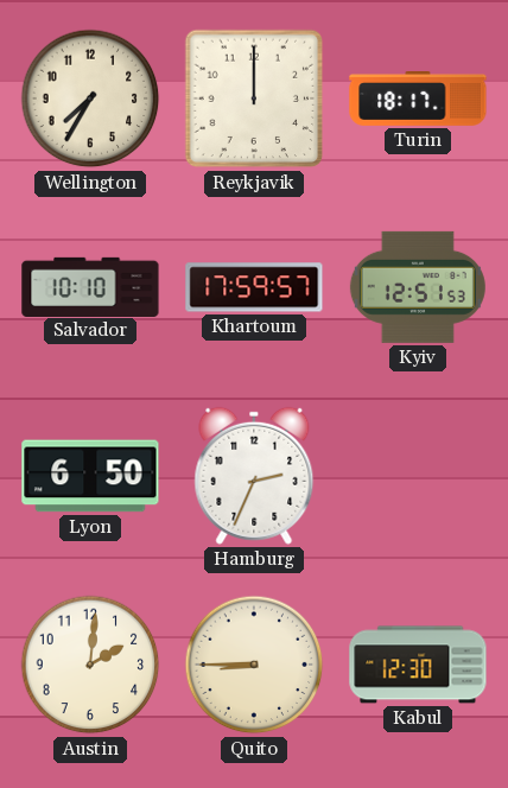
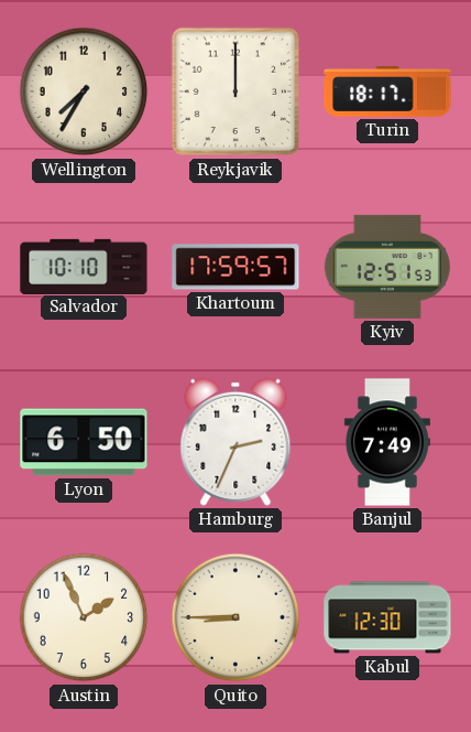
Banjul: none -> 7:49
Austin: 2:01 -> 1:56
